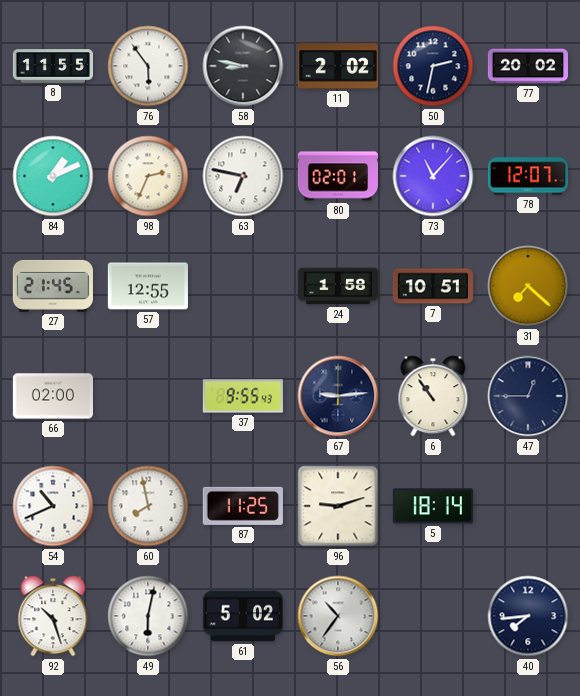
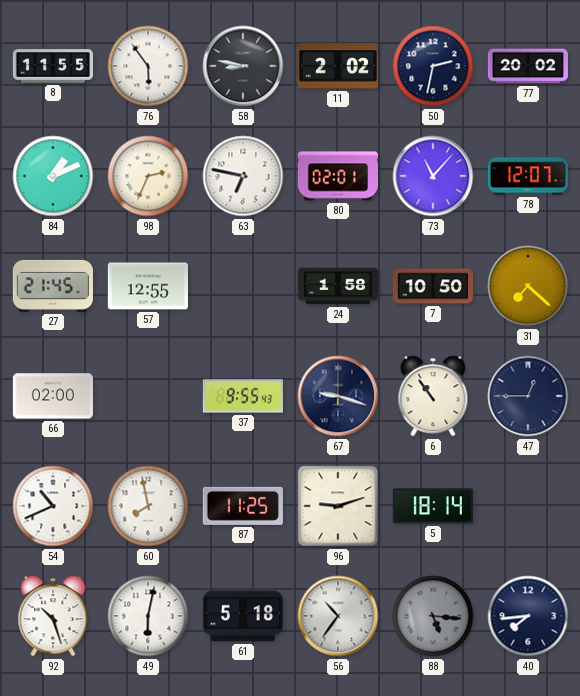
7: 10:51 -> 10:50
67: 9:14 -> 9:18
61: 5:02 -> 5:18
88: none -> 5:16
